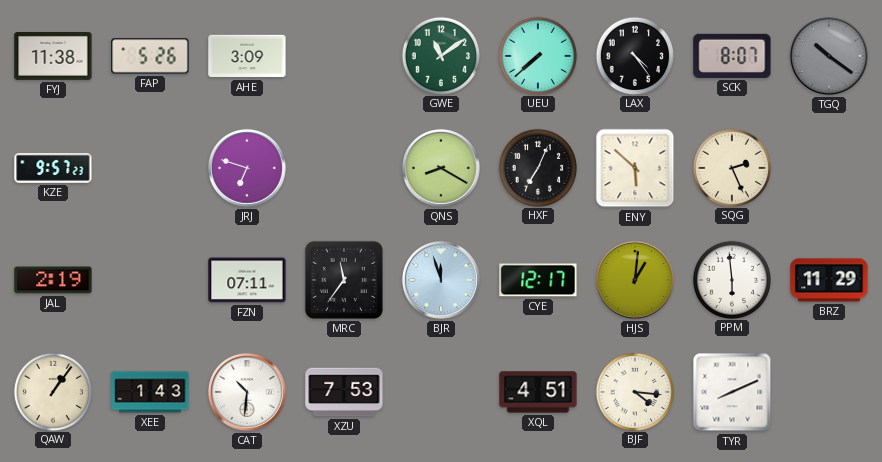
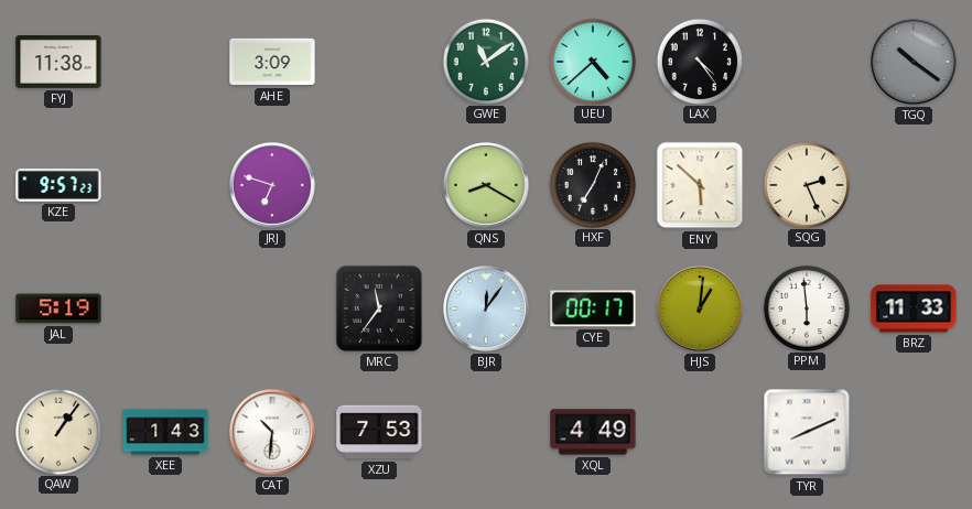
FAP: 5:26 -> none
UEU: 7:38 -> 4:38
SCK: 8:07 -> none
JAL: 2:19 -> 5:19
FZN: 07:11 -> none
BJR: 11:57 -> 12:06
CYE: 12:17 -> 00:17
BRZ: 11:29 -> 11:33
XQL: 4:51 -> 4:49
BJF: 4:16 -> none
